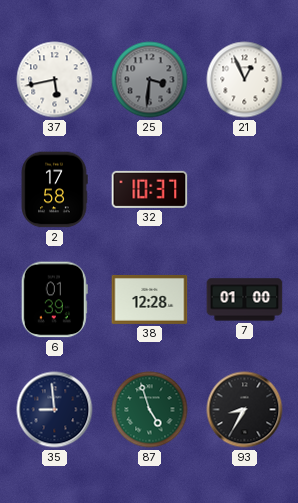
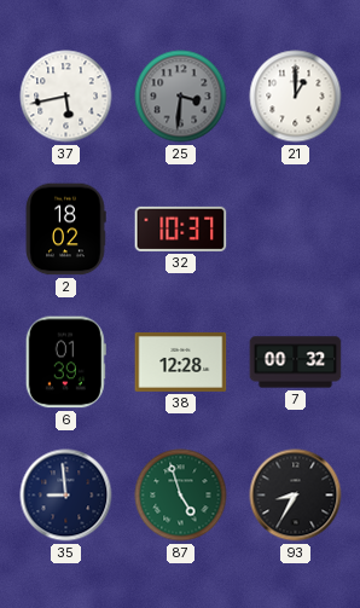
21: 12:56 -> 1:00
2: 17:58 -> 18:02
7: 01:00 -> 00:32
